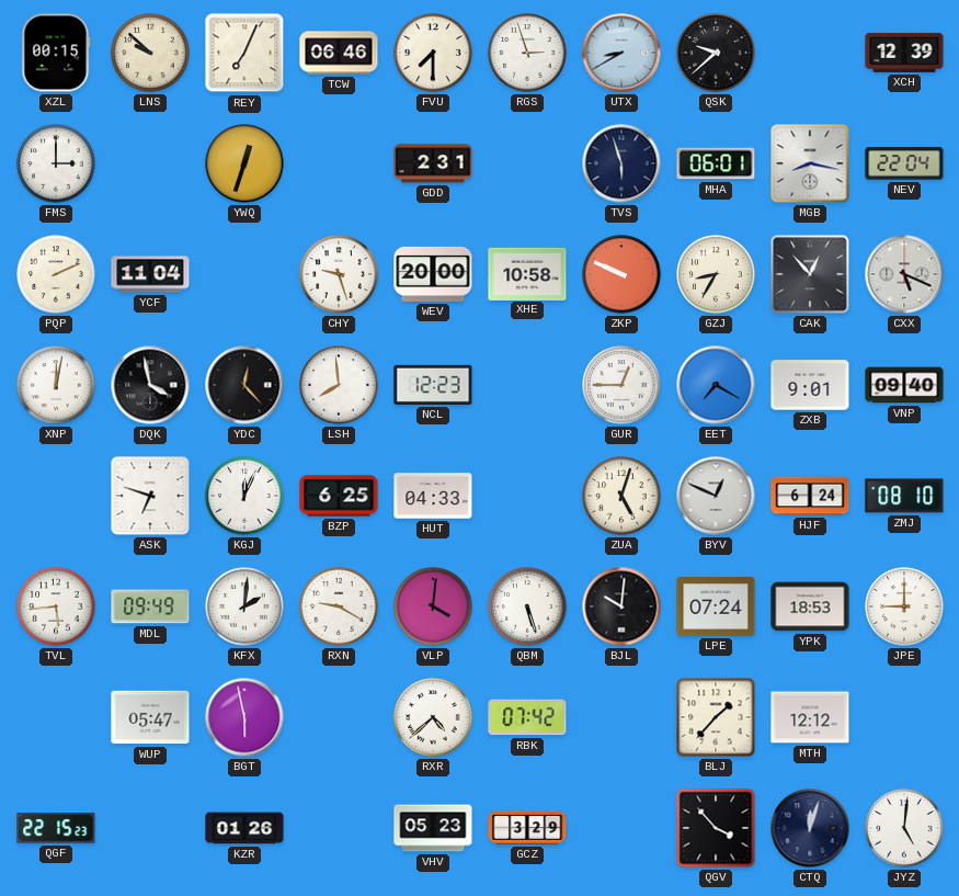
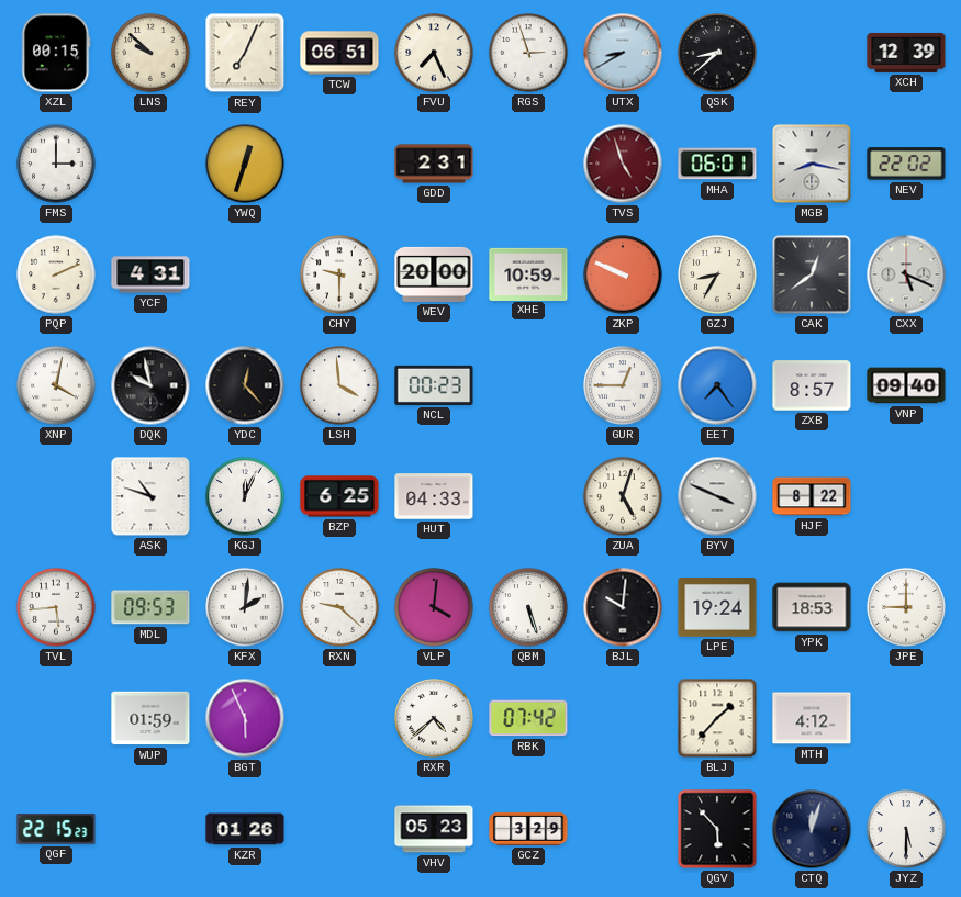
TCW: 06:46 -> 06:51
FVU: 7:30 -> 7:26
QSK: 9:38 -> 8:38
TVS: 5:57 -> 4:57
TVS dial: navy -> burgundy
NEV: 22:04 -> 22:02
YCF: 11:04 -> 4:31
CHY: 9:27 -> 9:30
XHE: 10:58 -> 10:59
CAK: 12:53 -> 12:39
XNP: 12:02 -> 4:02
DQK: 3:58 -> 9:58
LSH: 7:59 -> 3:59
NCL: 12:23 -> 00:23
EET: 7:20 -> 7:24
ZXB: 9:01 -> 8:57
ASK: 6:48 -> 10:48
BYV: 12:49 -> 3:49
HJF: 6:24 -> 8:22
ZMJ: 08:10 -> none
MDL: 09:49 -> 09:53
RXN: 9:20 -> 9:22
LPE: 07:24 -> 19:24
WUP: 05:47 -> 01:59
BGT: 5:58 -> 5:56
MTH: 12:12 -> 4:12
QGV: 3:53 -> 5:53
JYZ: 5:01 -> 5:30
